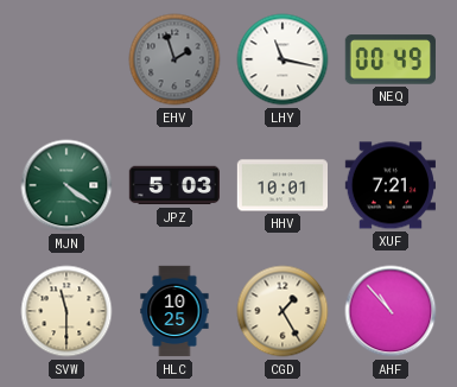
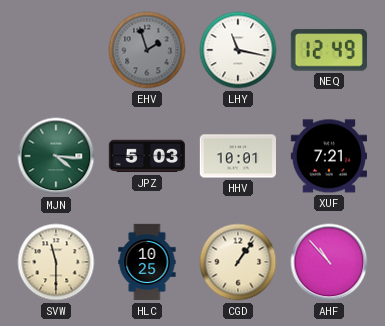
NEQ: 00:49 -> 12:49
MJN: 4:21 -> 4:16
CGD: 1:25 -> 1:06
